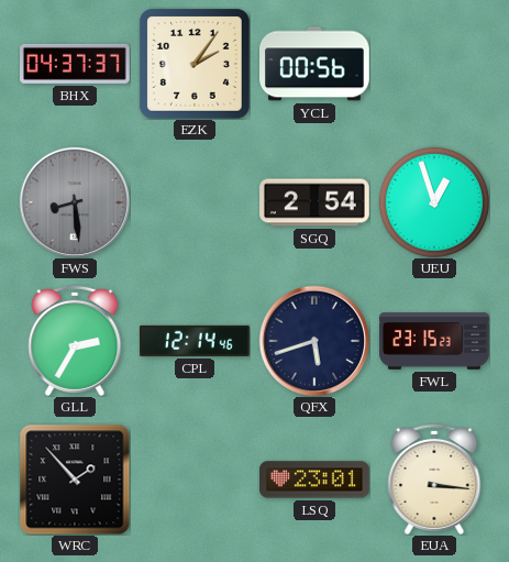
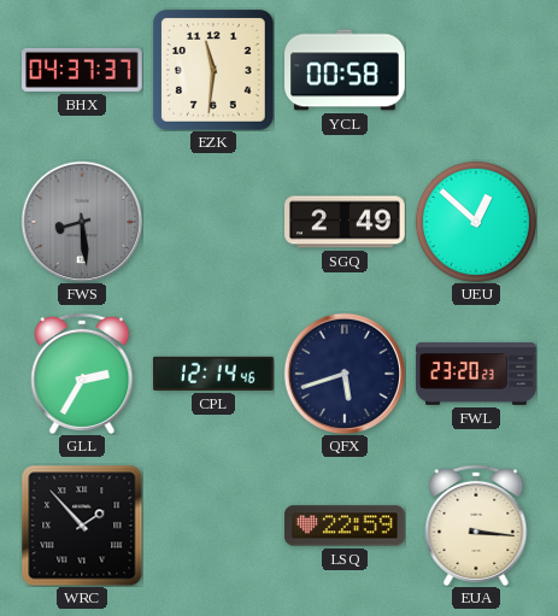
EZK: 2:06 -> 11:31
YCL: 00:56 -> 00:58
SGQ: 2:54 -> 2:49
UEU: 12:57 -> 12:52
FWL: 23:15 -> 23:20
LSQ: 23:01 -> 22:59
